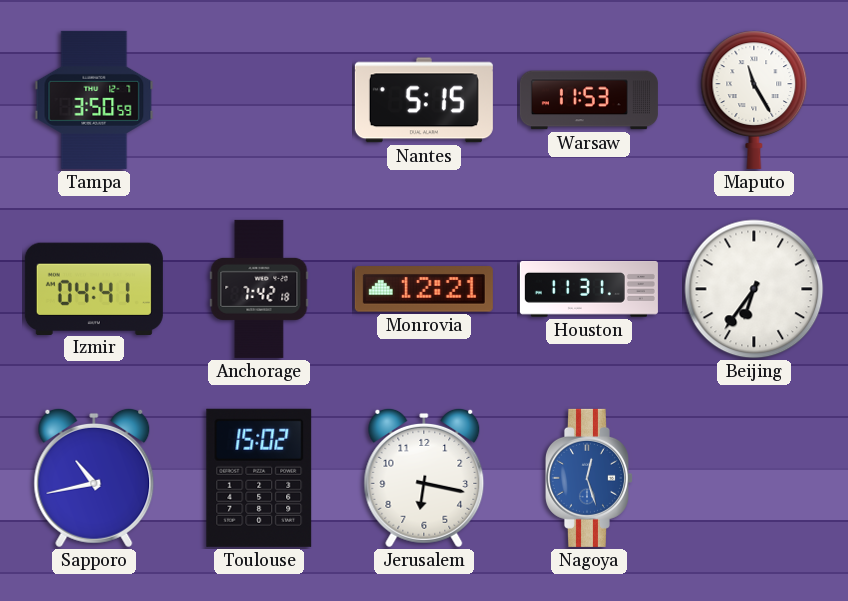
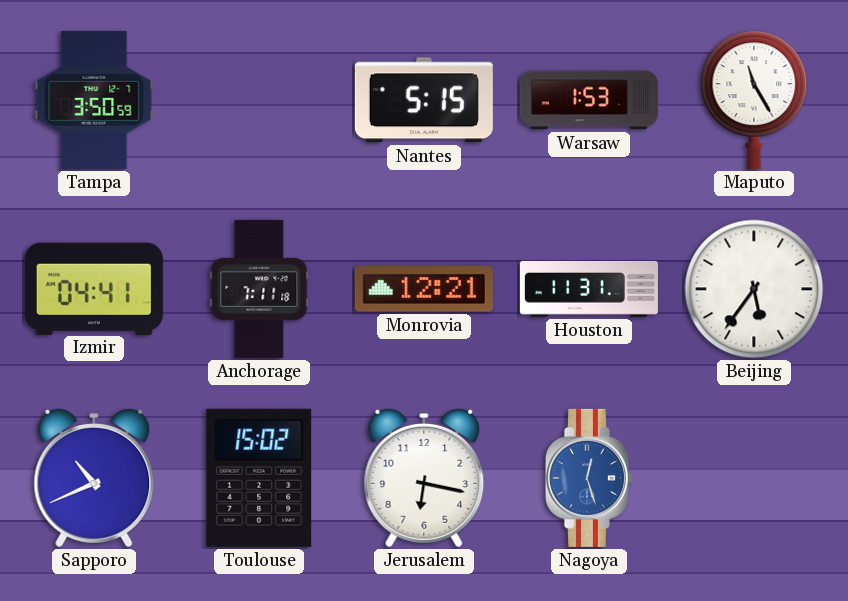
Warsaw: 11:53 -> 1:53
Anchorage: 7:42 -> 7:11
Beijing: 6:36 -> 5:36
Sapporo: 10:43 -> 10:41
